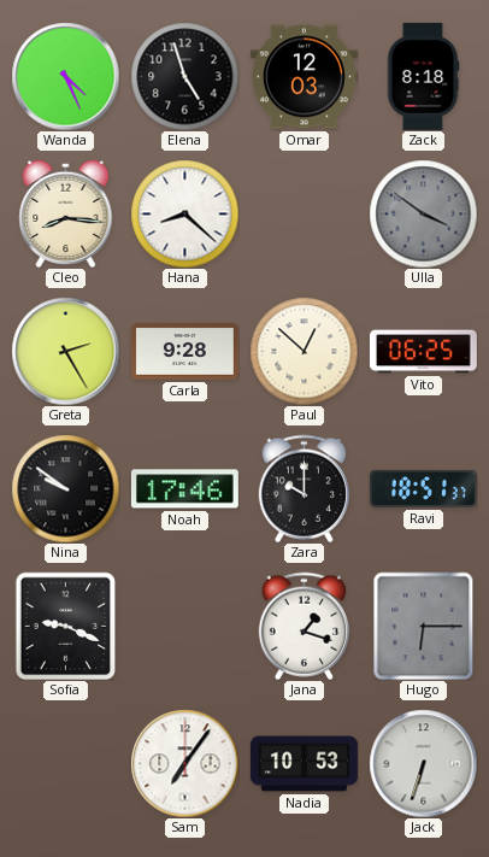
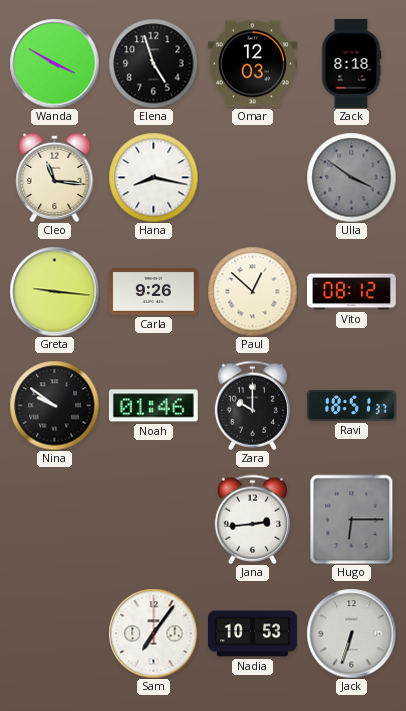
Wanda: 4:26 -> 3:50
Cleo: 8:16 -> 11:16
Hana: 8:22 -> 8:17
Greta: 2:25 -> 9:16
Carla: 9:28 -> 9:26
Vito: 06:25 -> 08:12
Noah: 17:46 -> 01:46
Sofia: 9:19 -> none
Jana: 1:18 -> 2:44
